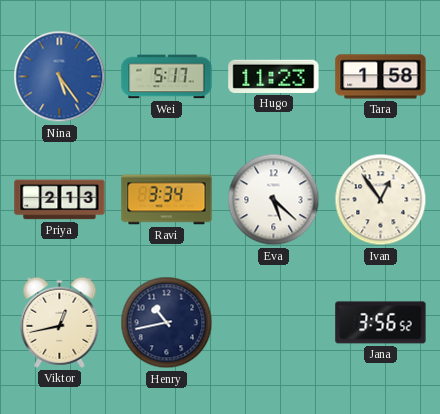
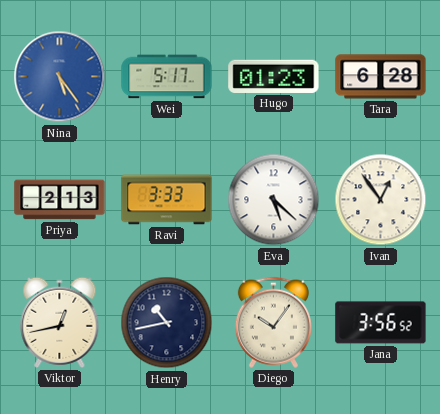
Hugo: 11:23 -> 01:23
Tara: 1:58 -> 6:28
Ravi: 3:34 -> 3:33
Diego: none -> 10:06
